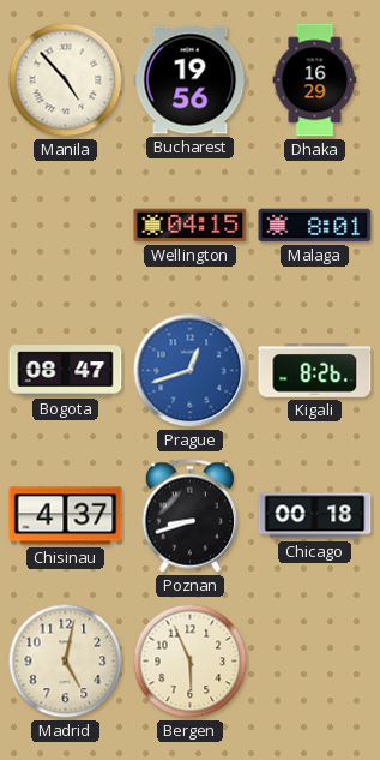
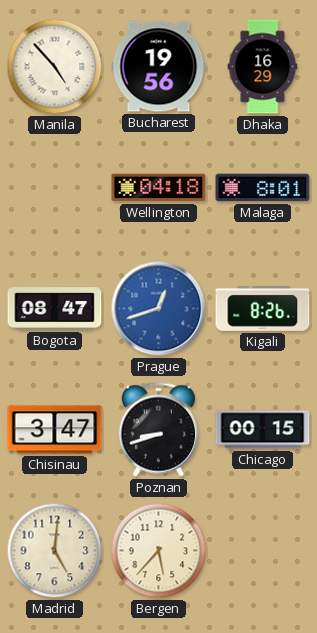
Wellington: 04:15 -> 04:18
Chisinau: 4:37 -> 3:47
Chicago: 00:18 -> 00:15
Madrid: 5:02 -> 5:01
Bergen: 5:56 -> 5:37
